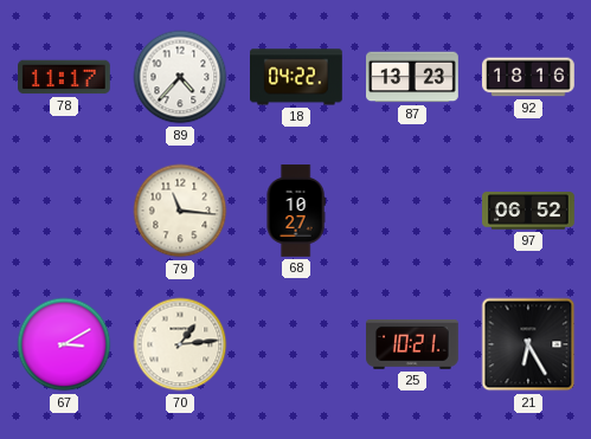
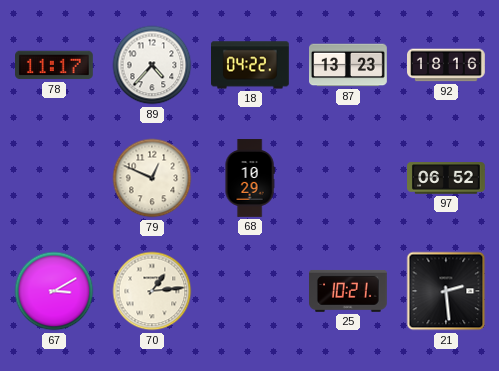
79: 11:16 -> 12:49
68: 10:27 -> 10:29
21: 6:25 -> 2:29
